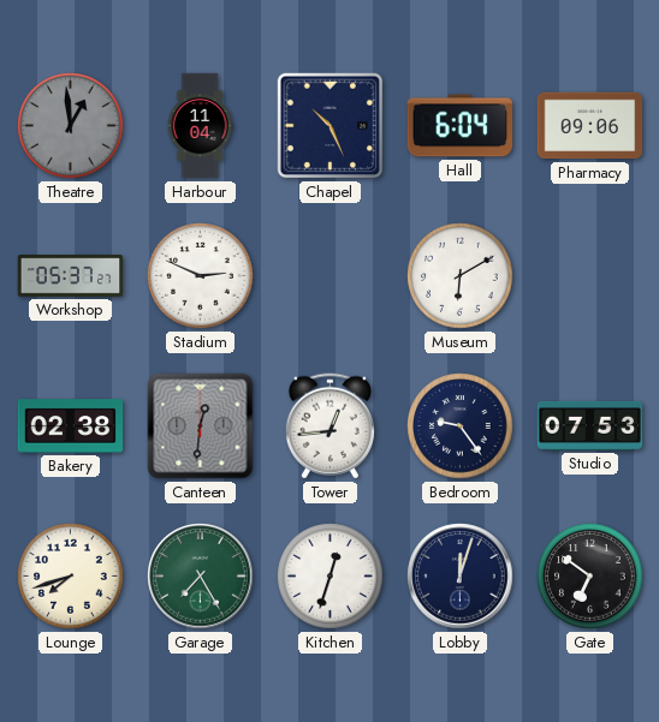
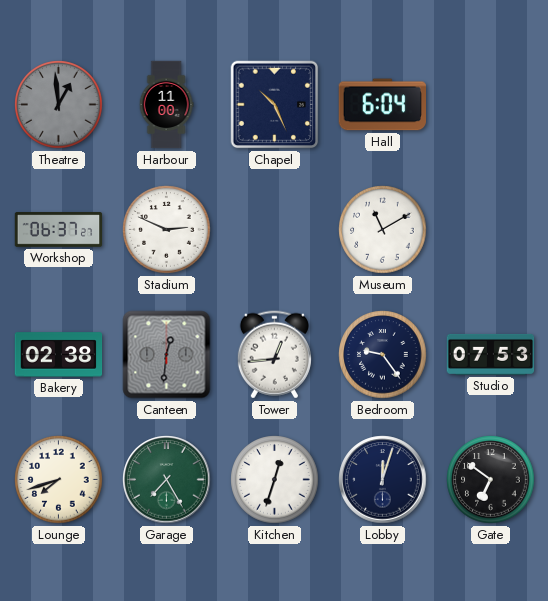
Harbour: 11:04 -> 11:00
Pharmacy: 09:06 -> none
Workshop: 05:37 -> 06:37
Museum: 6:10 -> 11:10
